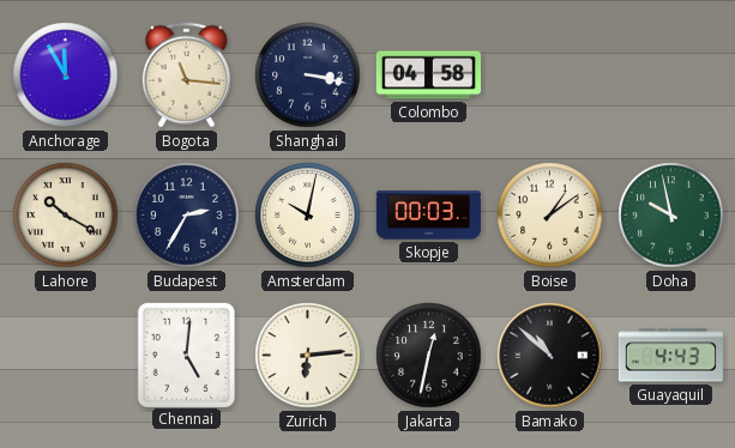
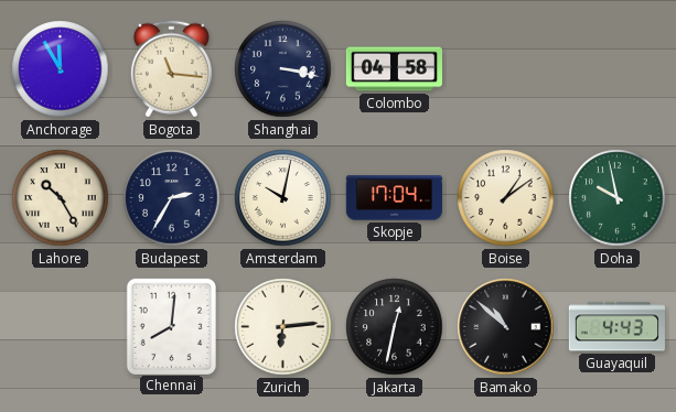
Lahore: 10:20 -> 10:25
Skopje: 00:03 -> 17:04
Chennai: 5:01 -> 8:01
